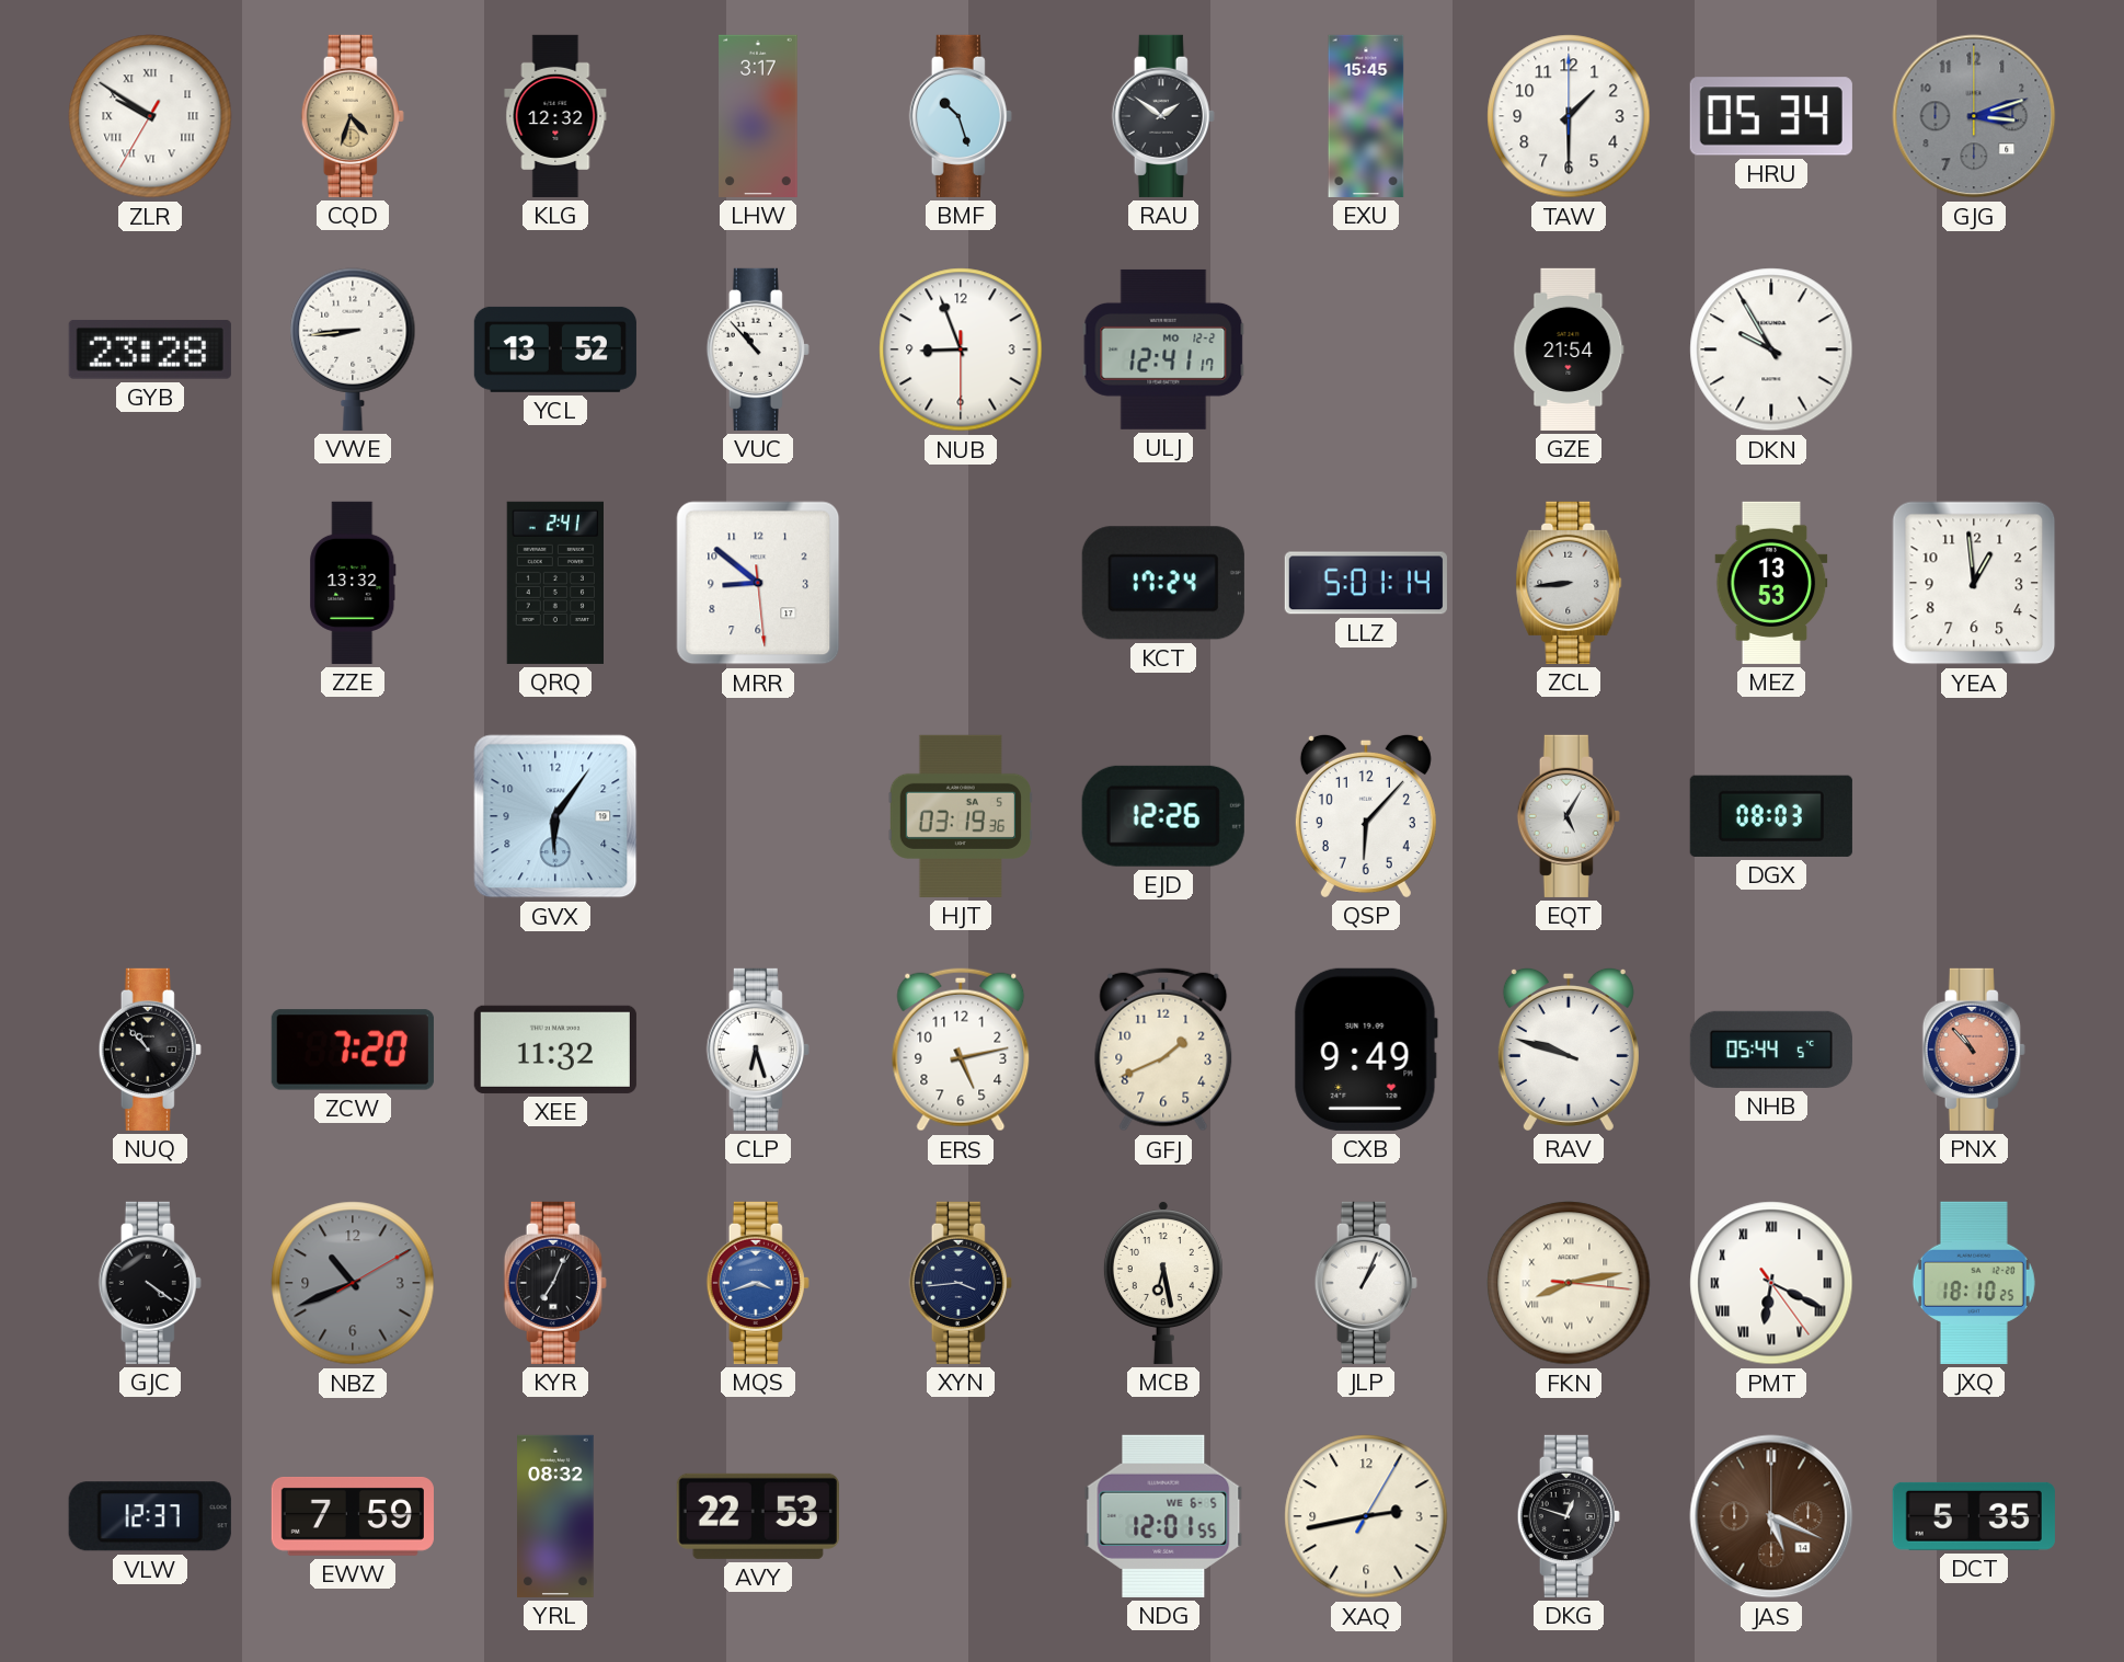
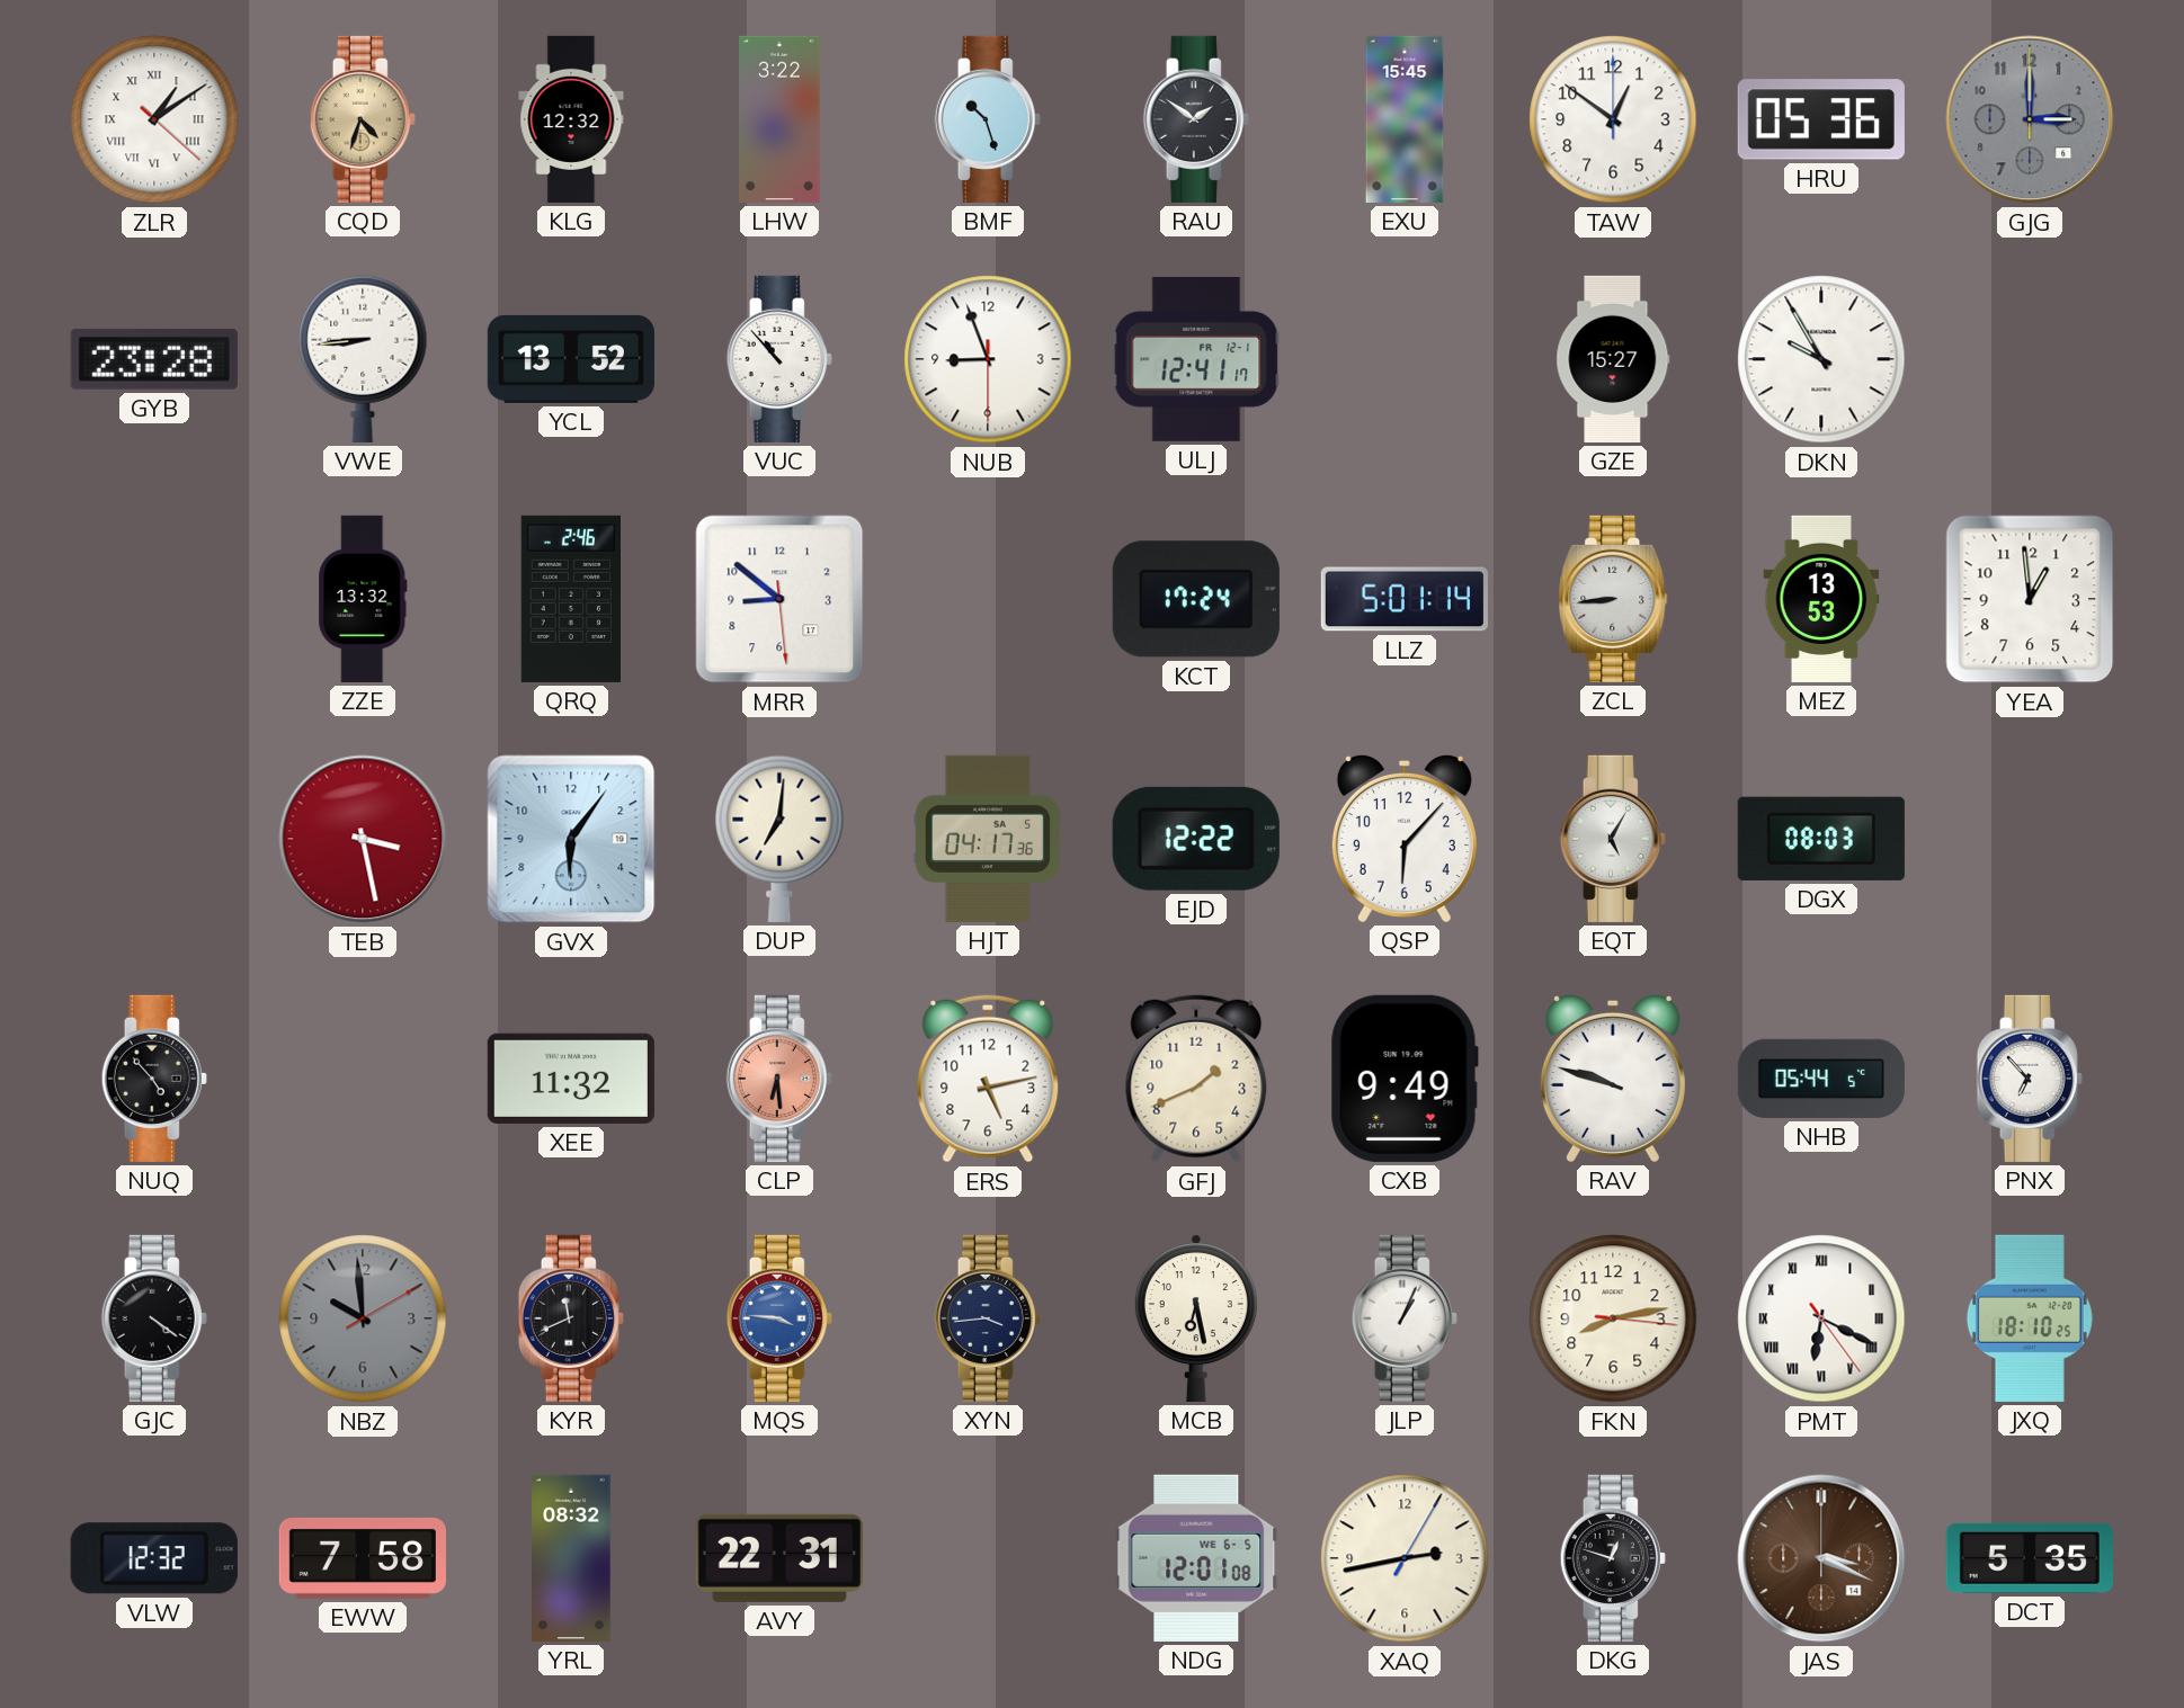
ZLR: 9:50 -> 1:09
LHW: 3:17 -> 3:22
TAW: 1:30 -> 12:51
HRU: 05:34 -> 05:36
GJG: 3:12 -> 3:00
ULJ date: MO 12-2 -> FR 12-1
GZE: 21:54 -> 15:27
QRQ: 2:41 -> 2:46
TEB: none -> 3:28
DUP: none -> 7:01
HJT: 03:19 -> 04:17
EJD: 12:26 -> 12:22
NUQ: 10:53 -> 4:53
ZCW: 7:20 -> none
CLP: 6:27 -> 6:29
CLP dial: white -> salmon
PNX: 10:53 -> 6:53
PNX dial: salmon -> white
NBZ: 10:41 -> 9:59
KYR: 7:04 -> 11:41
MQS: 3:42 -> 3:46
FKN numerals: Roman -> Arabic
VLW: 12:37 -> 12:32
EWW: 7:59 -> 7:58
AVY: 22:53 -> 22:31
NDG: 12:01:55 -> 12:01:08
JAS: 5:19 -> 3:19
